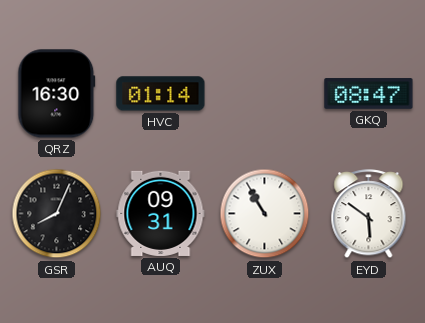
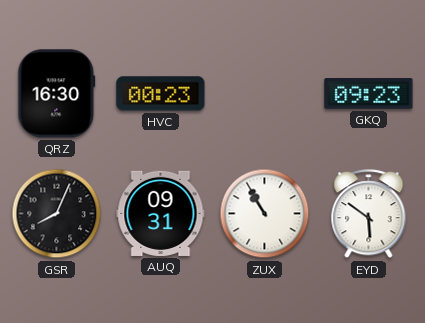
HVC: 01:14 -> 00:23
GKQ: 08:47 -> 09:23
